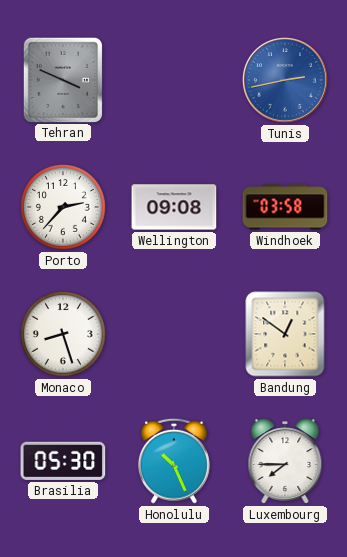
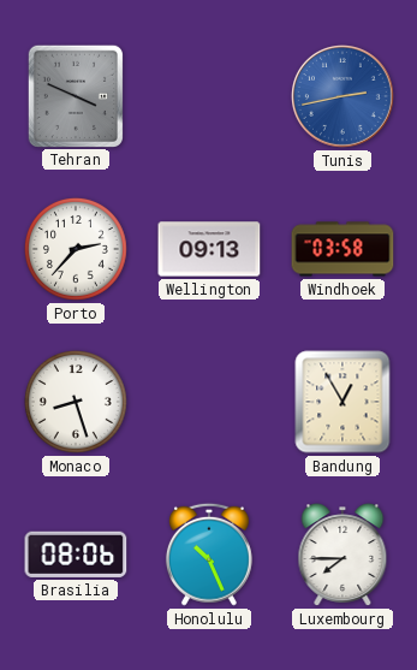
Wellington: 09:08 -> 09:13
Bandung: 12:51 -> 12:55
Brasilia: 05:30 -> 08:06
